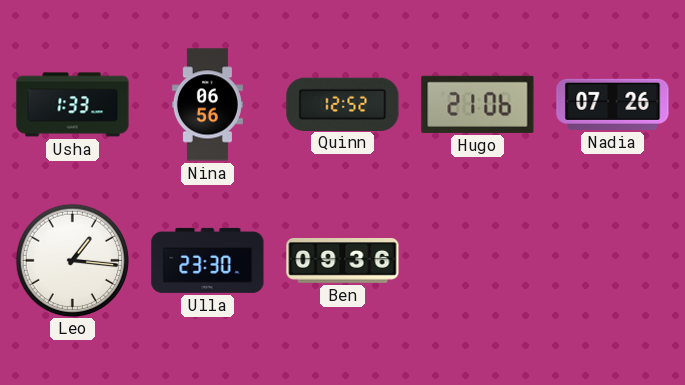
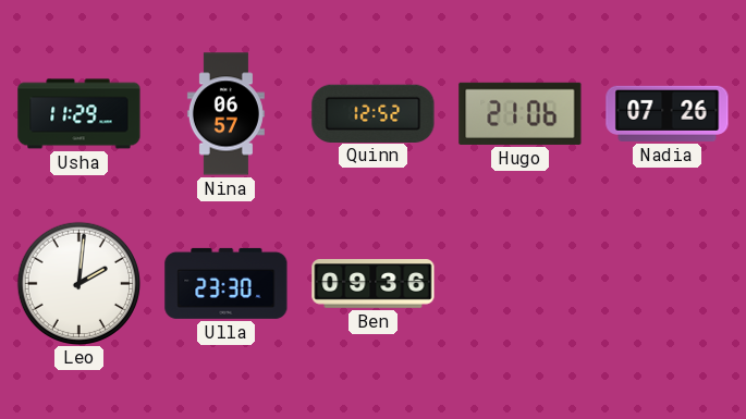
Usha: 1:33 -> 11:29
Nina: 06:56 -> 06:57
Leo: 1:16 -> 2:01
